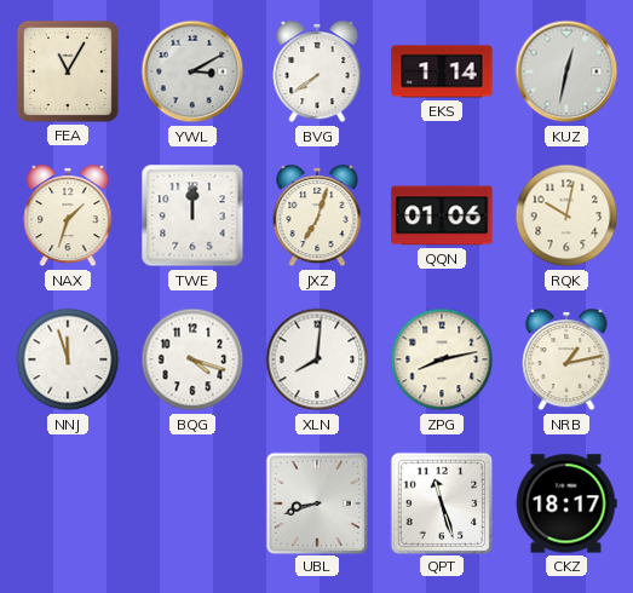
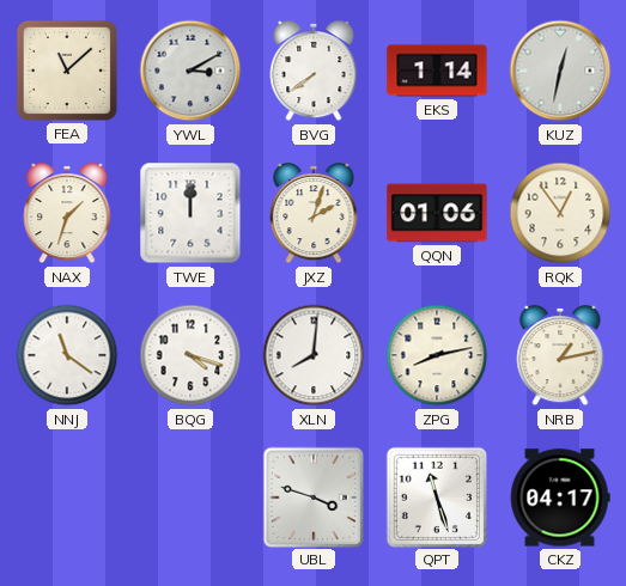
FEA: 11:05 -> 11:08
JXZ: 7:03 -> 2:03
RQK: 10:02 -> 12:54
NNJ: 11:57 -> 11:21
UBL: 8:42 -> 3:48
CKZ: 18:17 -> 04:17
